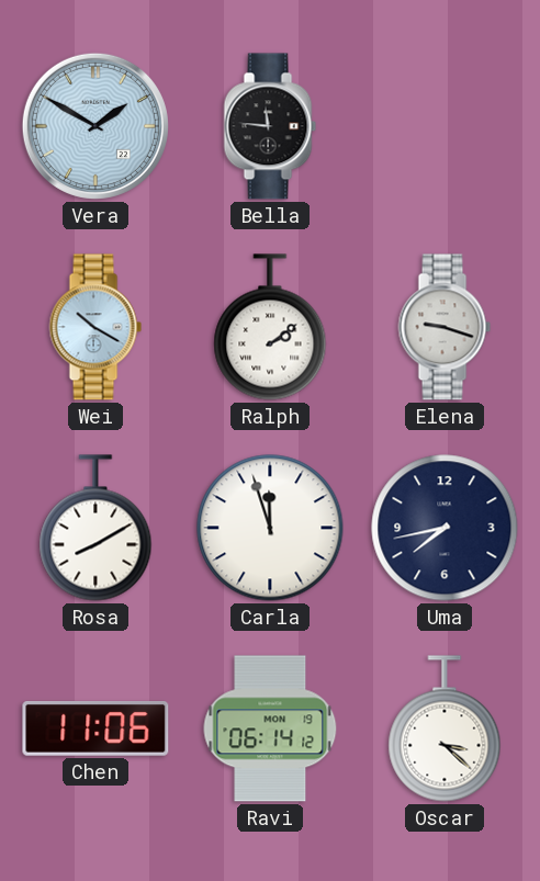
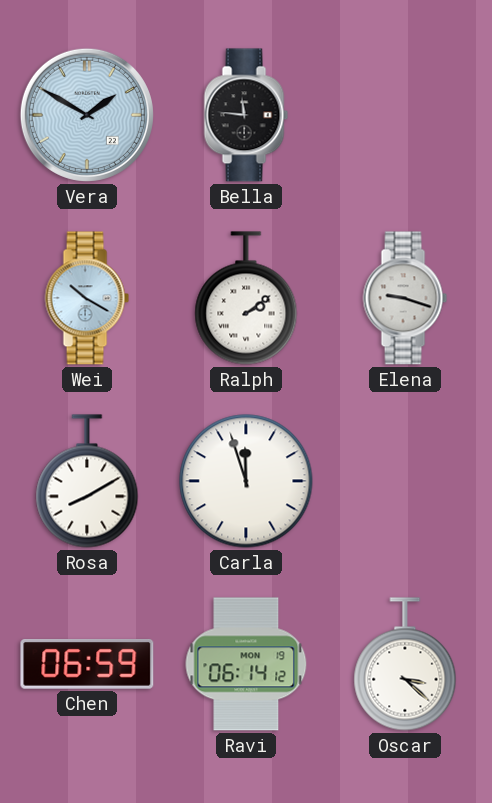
Uma: 7:43 -> none
Chen: 11:06 -> 06:59
